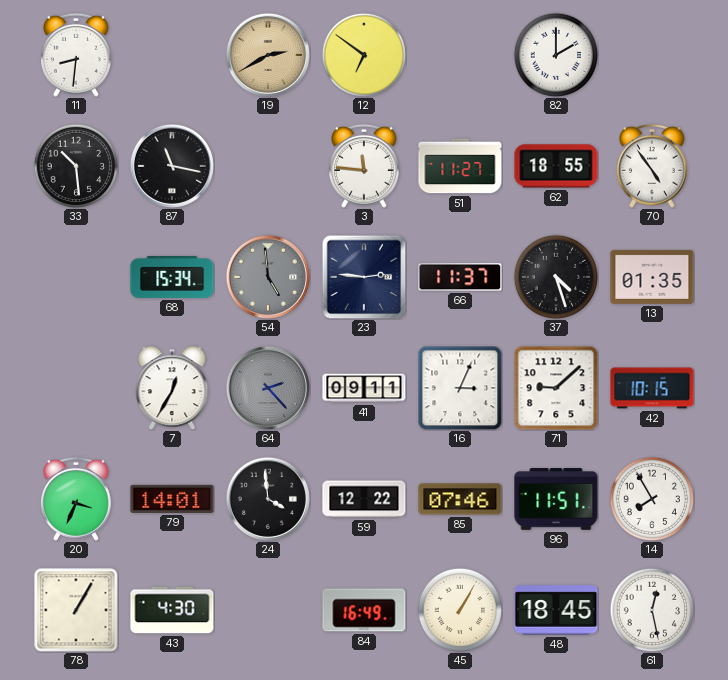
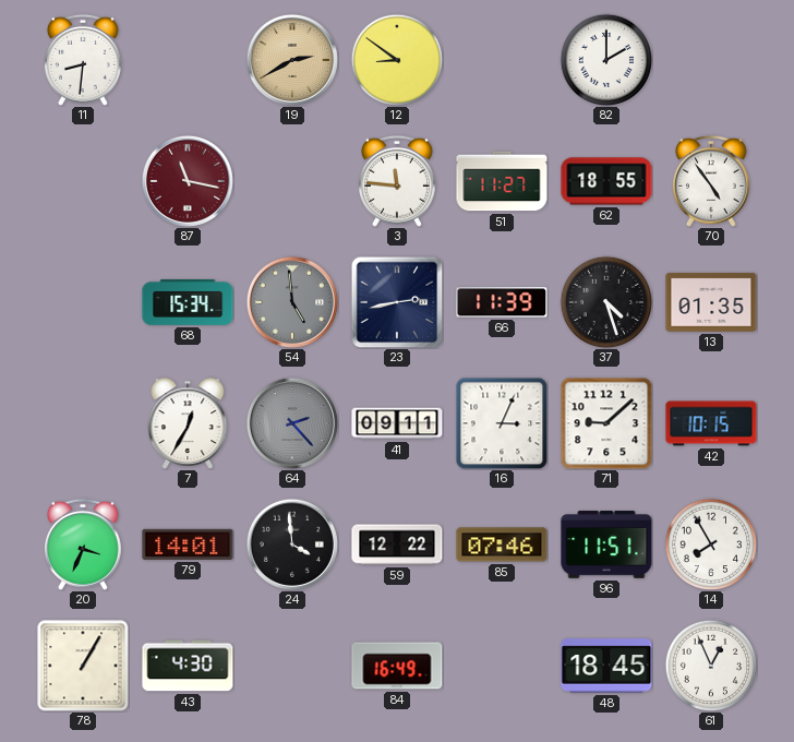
12: 6:51 -> 8:51
33: 10:29 -> none
87 dial: black -> burgundy
23: 2:46 -> 2:43
66: 11:37 -> 11:39
45: 1:05 -> none
61: 12:28 -> 12:56
